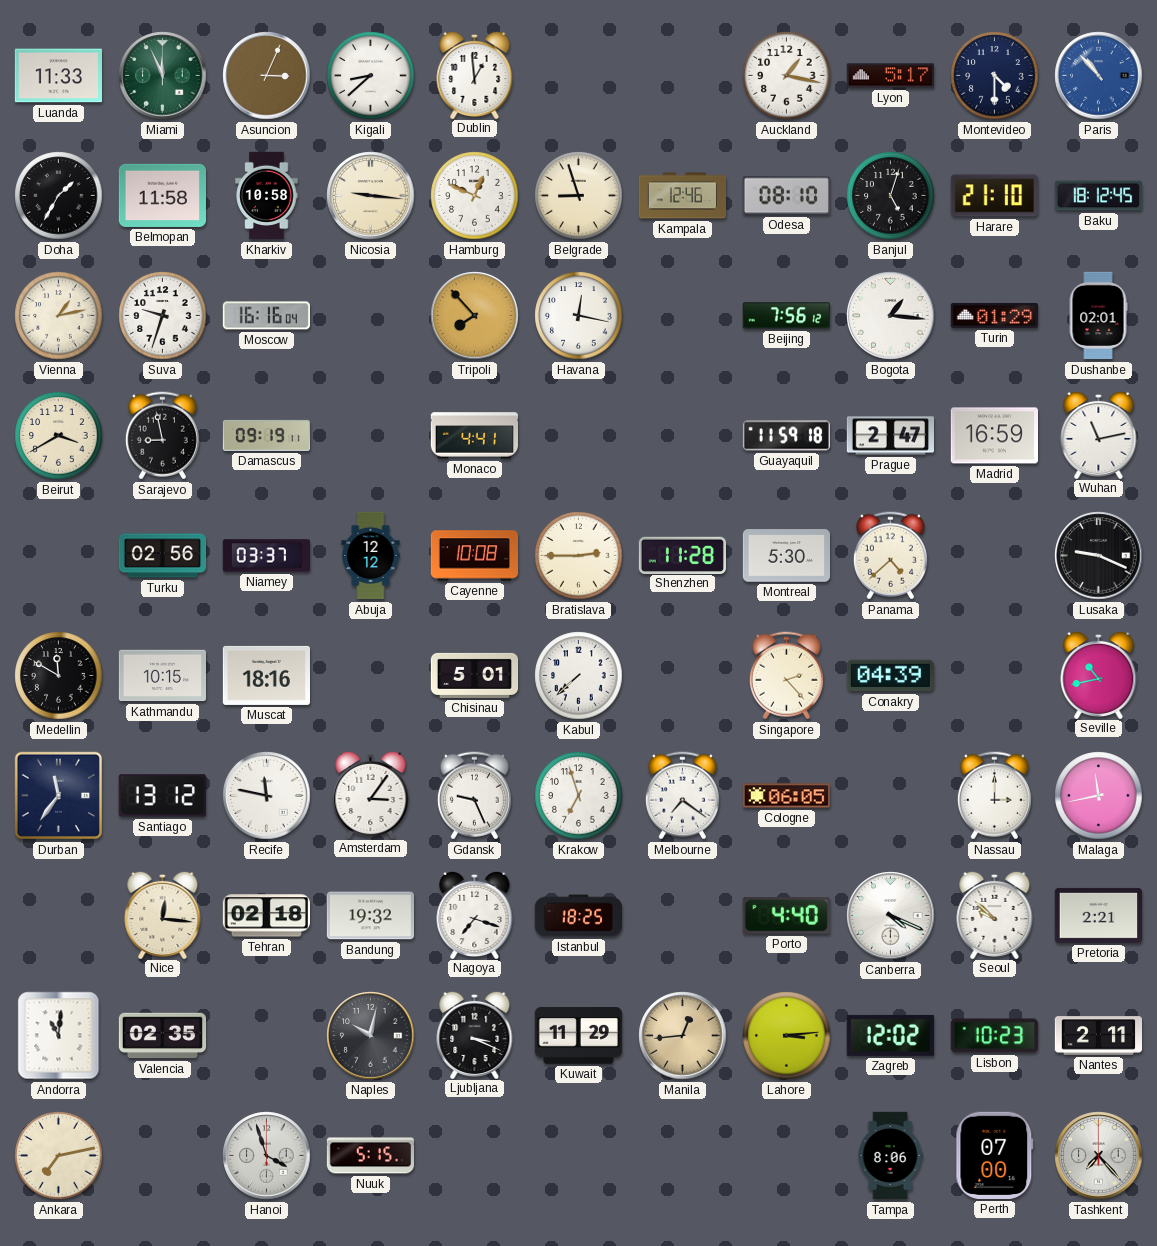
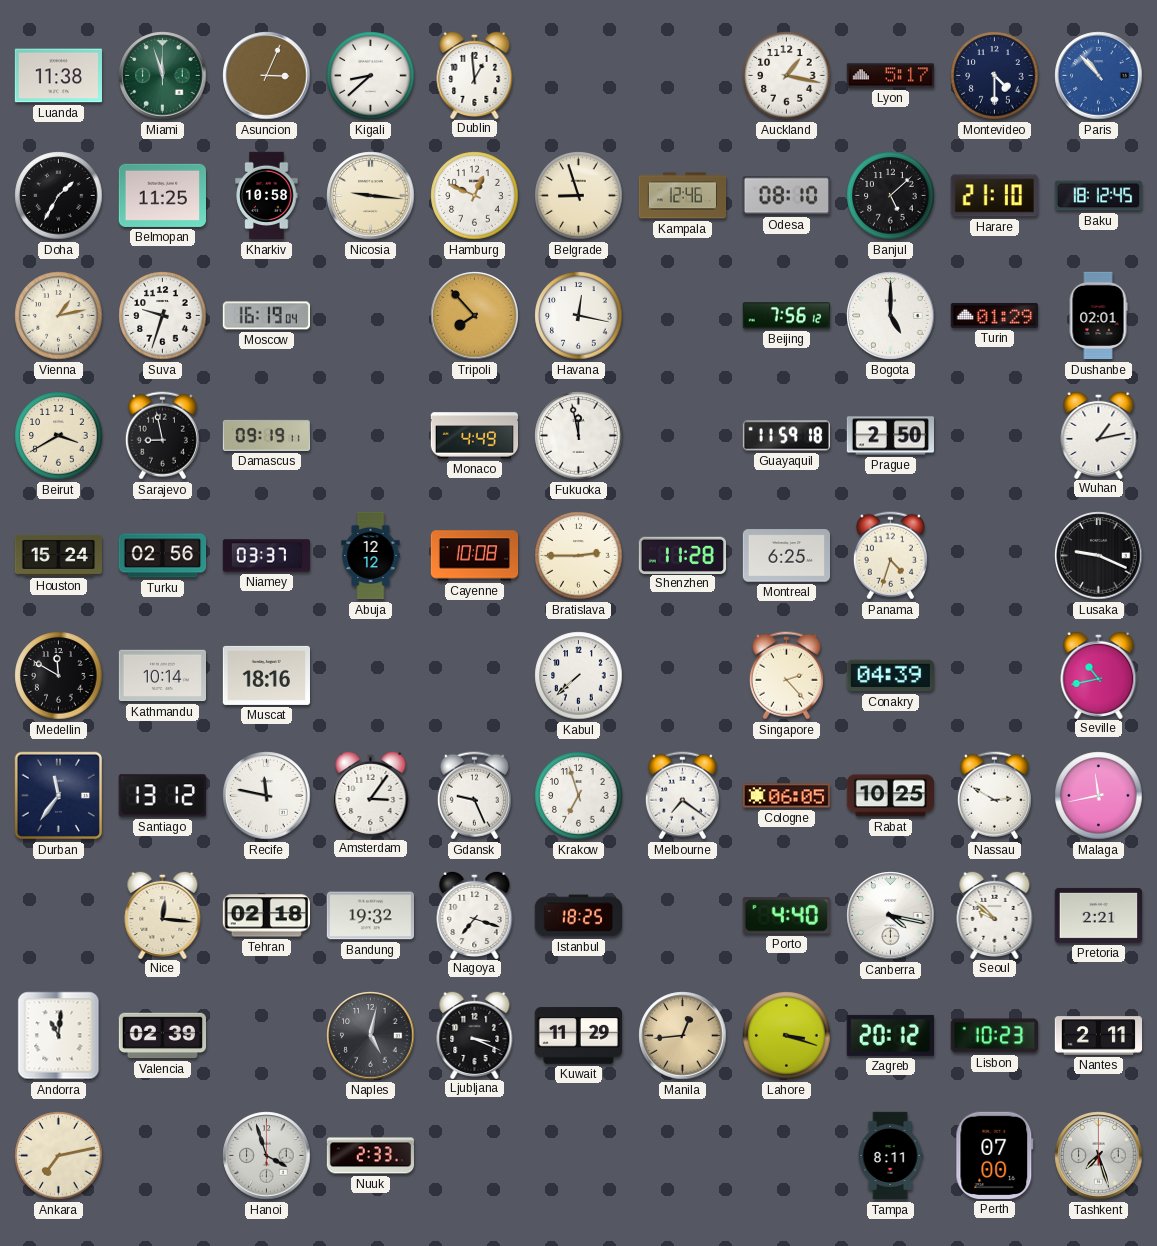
Luanda: 11:33 -> 11:38
Miami: 11:56 -> 11:57
Belmopan: 11:58 -> 11:25
Banjul: 5:03 -> 5:08
Moscow: 16:16 -> 16:19
Bogota: 1:16 -> 5:00
Monaco: 4:41 -> 4:49
Fukuoka: none -> 11:58
Prague: 2:47 -> 2:50
Madrid: 16:59 -> none
Wuhan: 11:13 -> 1:13
Houston: none -> 15:24
Montreal: 5:30 -> 6:25
Panama: 4:38 -> 4:33
Kathmandu: 10:15 -> 10:14
Chisinau: 5:01 -> none
Rabat: none -> 10:25
Nassau: 3:00 -> 2:50
Canberra: 4:19 -> 4:17
Valencia: 02:35 -> 02:39
Naples: 10:02 -> 5:02
Lahore: 3:14 -> 3:18
Zagreb: 12:02 -> 20:12
Nuuk: 5:15 -> 2:33
Tampa: 8:06 -> 8:11
Tashkent: 7:23 -> 7:27
